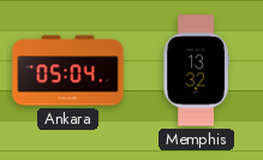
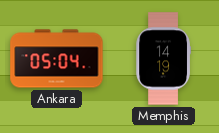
Memphis: 13:32 -> 14:19
